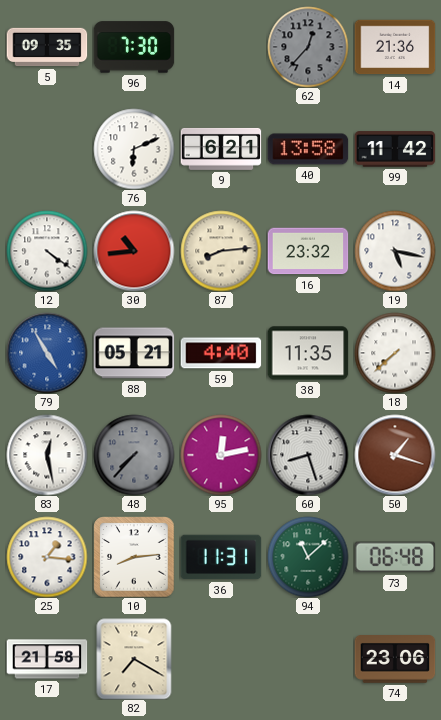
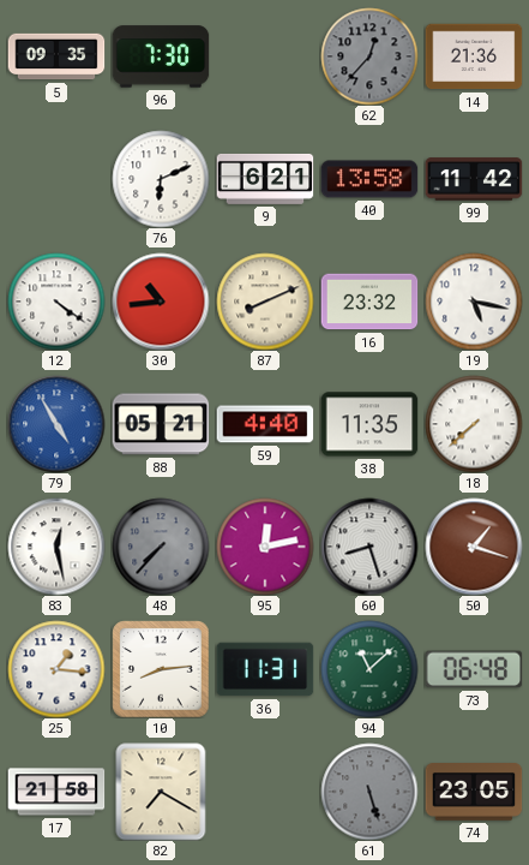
87: 8:14 -> 8:11
61: none -> 5:27
74: 23:06 -> 23:05
